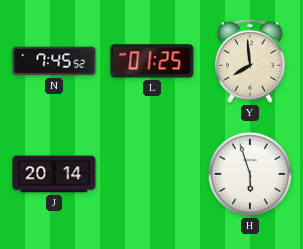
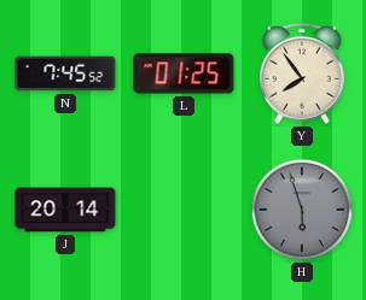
Y: 7:59 -> 7:54
H dial: white -> grey
